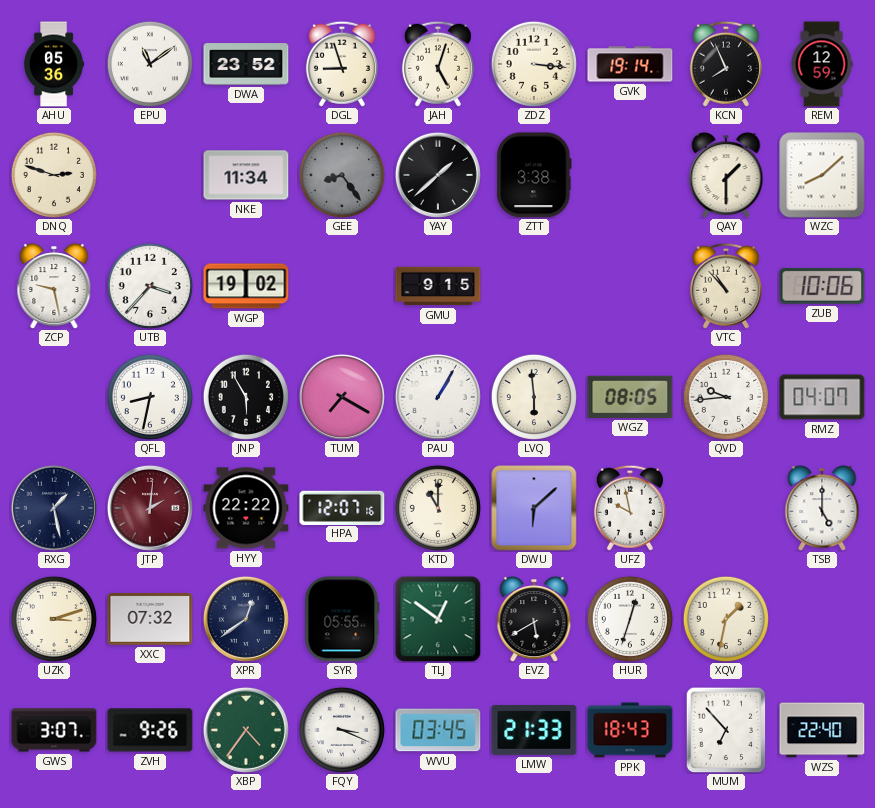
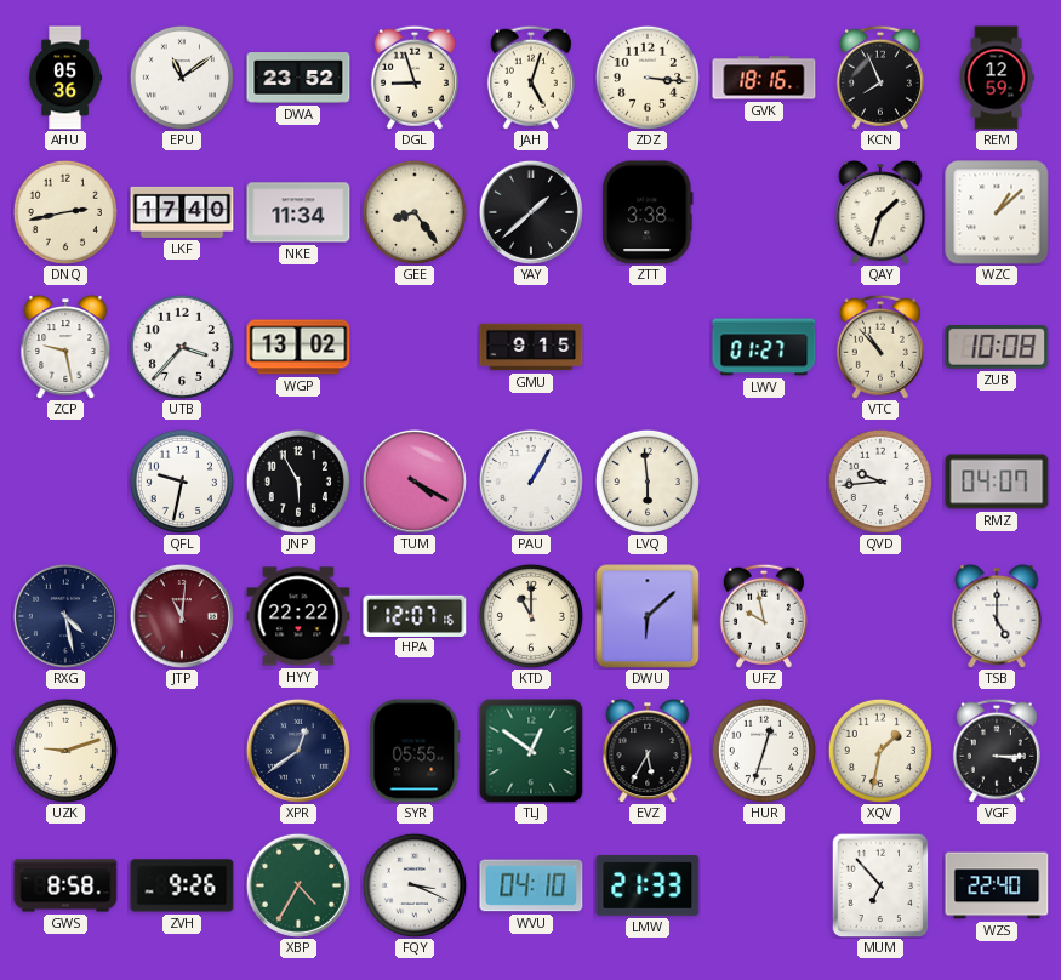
GVK: 19:14 -> 18:16
DNQ: 2:48 -> 2:43
LKF: none -> 17:40
GEE dial: grey -> cream
QAY: 1:30 -> 1:33
WZC: 8:08 -> 1:08
WGP: 19:02 -> 13:02
LWV: none -> 01:27
ZUB: 10:06 -> 10:08
QFL: 8:32 -> 9:32
TUM: 7:20 -> 4:20
WGZ: 08:05 -> none
RXG: 1:28 -> 4:28
JTP: 2:01 -> 11:01
UZK: 3:12 -> 9:12
XXC: 07:32 -> none
EVZ: 5:40 -> 5:35
VGF: none -> 3:15
GWS: 3:07 -> 8:58
XBP: 4:36 -> 4:35
WVU: 03:45 -> 04:10
PPK: 18:43 -> none
